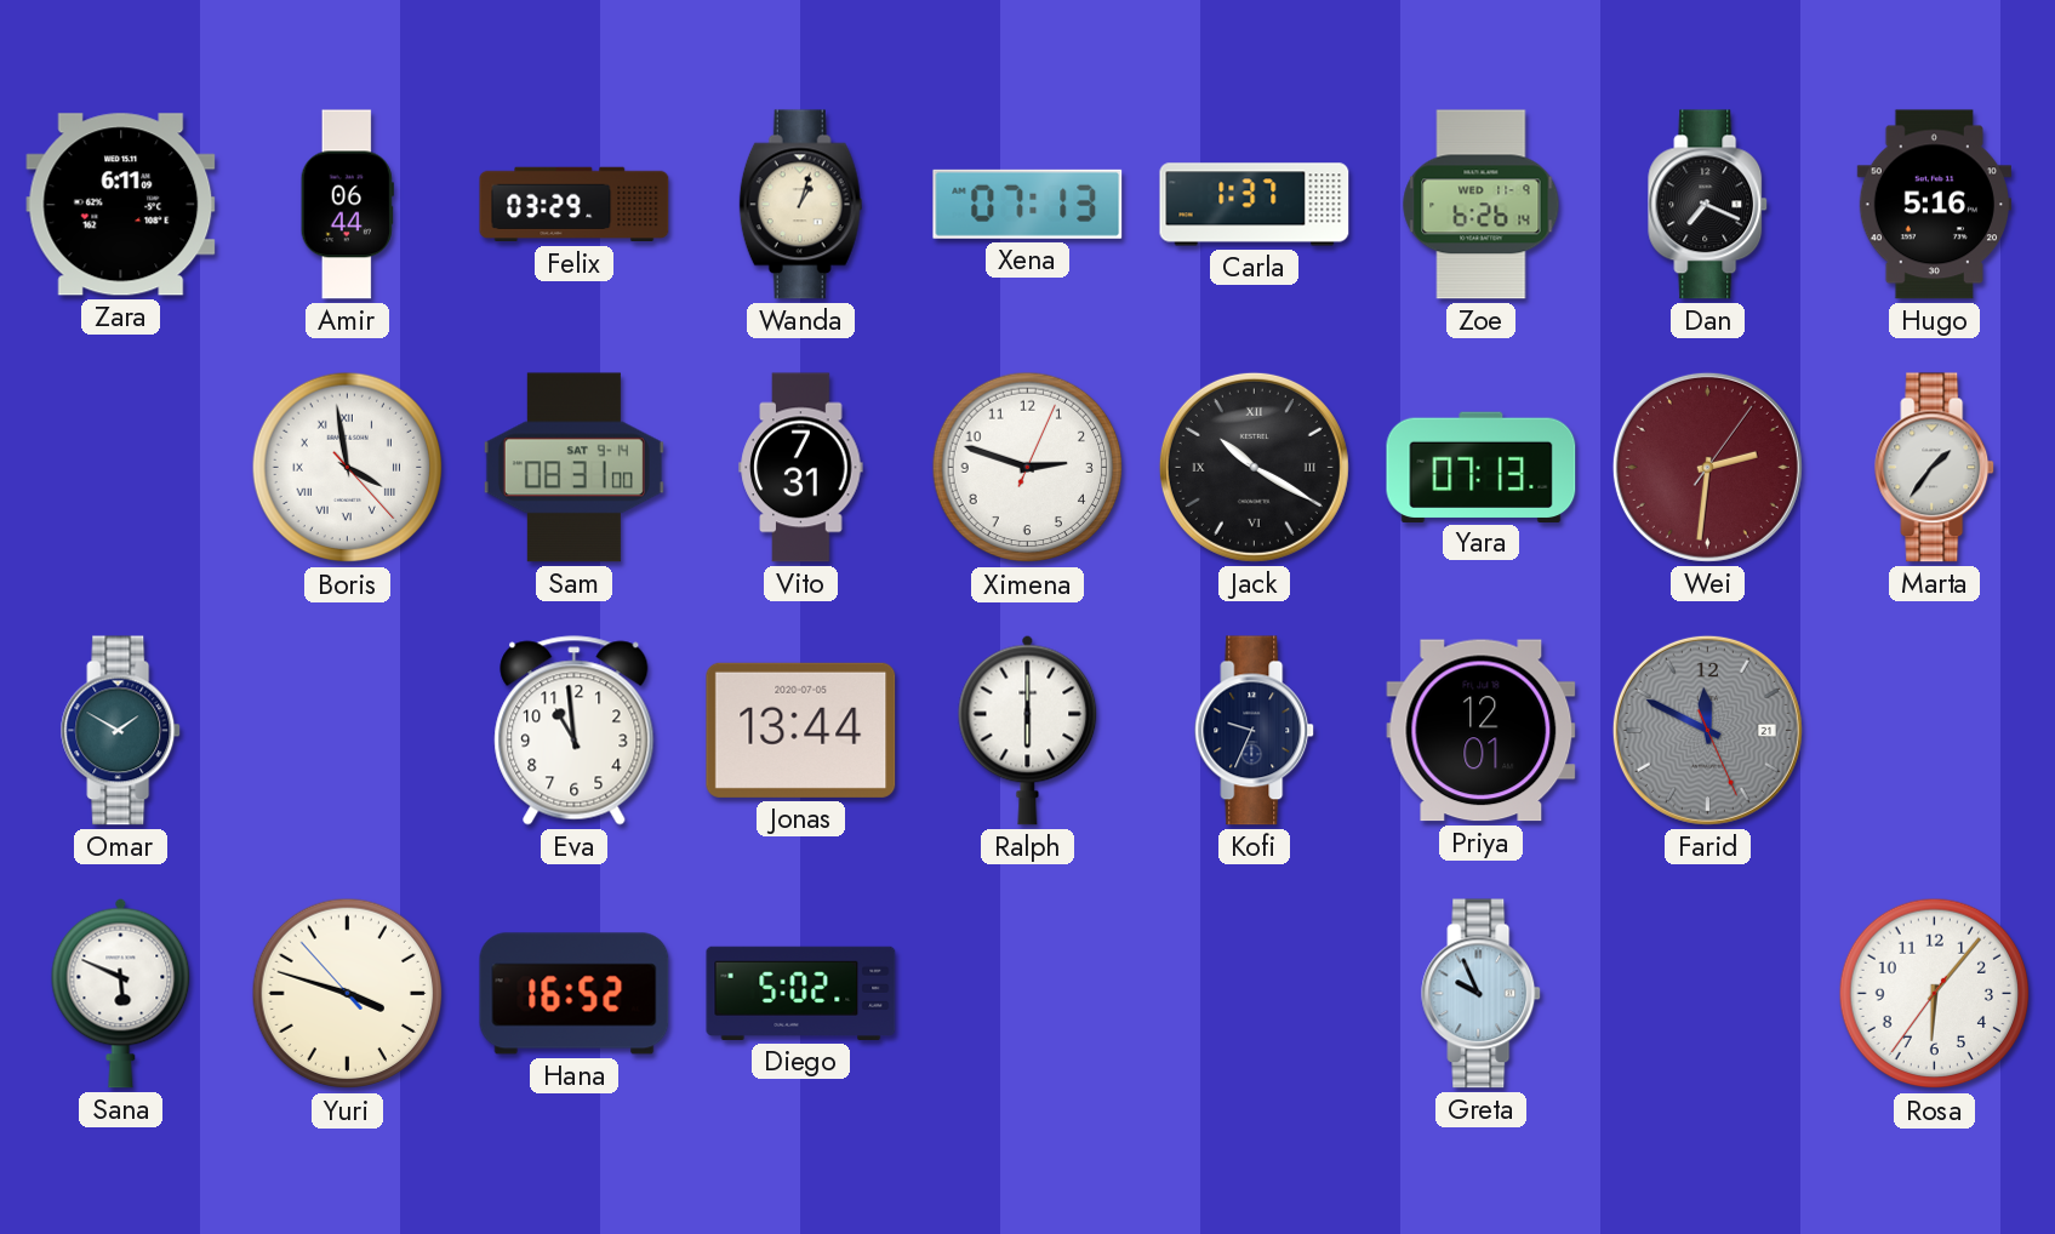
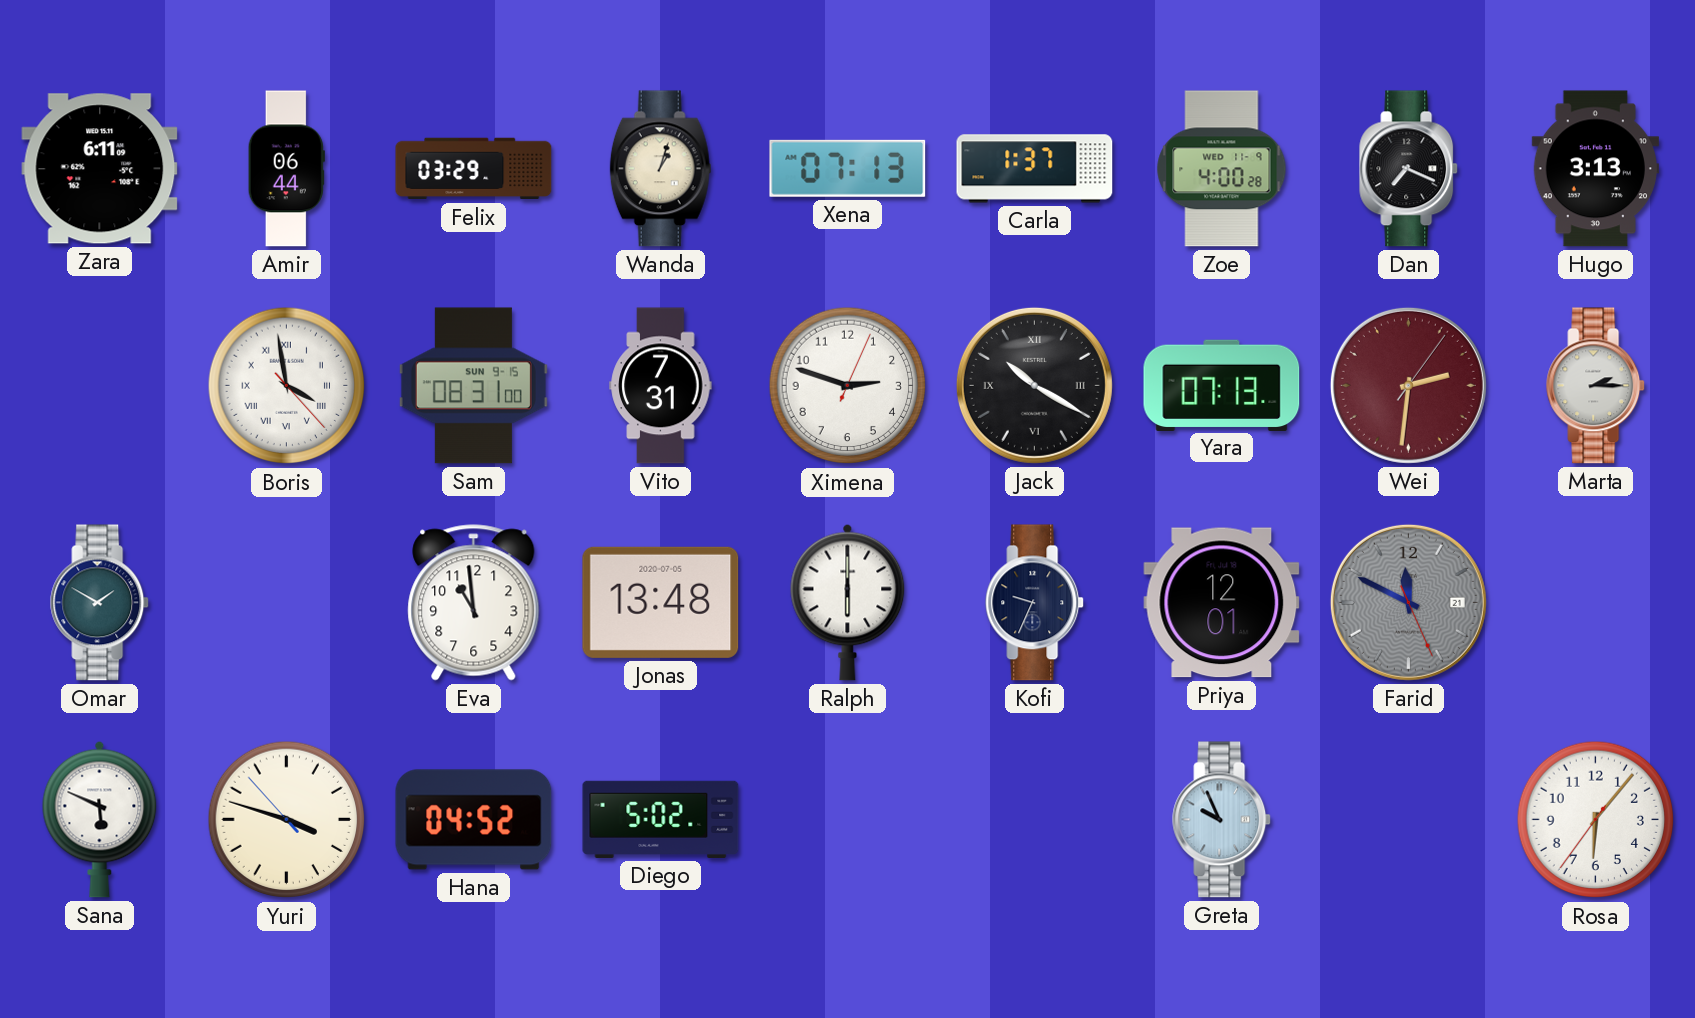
Zoe: 6:26 -> 4:00
Hugo: 5:16 -> 3:13
Sam date: SAT 9-14 -> SUN 9-15
Marta: 1:36 -> 2:15
Jonas: 13:44 -> 13:48
Hana: 16:52 -> 04:52
